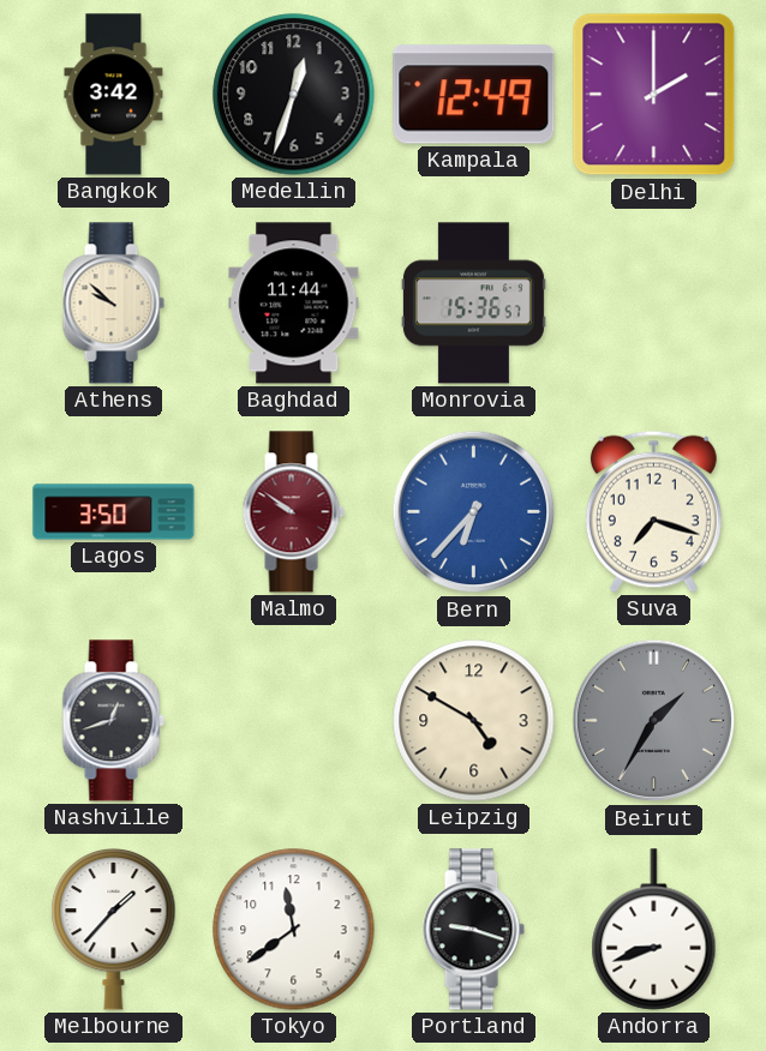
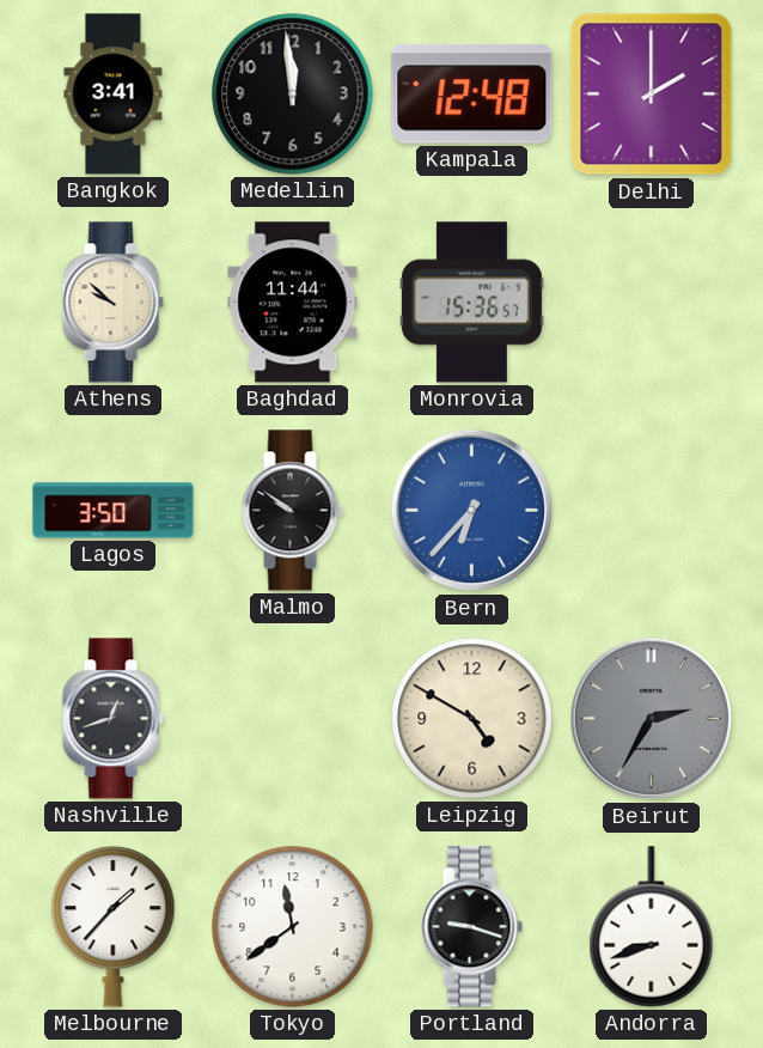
Bangkok: 3:42 -> 3:41
Medellin: 12:33 -> 11:59
Kampala: 12:49 -> 12:48
Malmo dial: burgundy -> black
Suva: 7:18 -> none
Beirut: 1:35 -> 2:35
